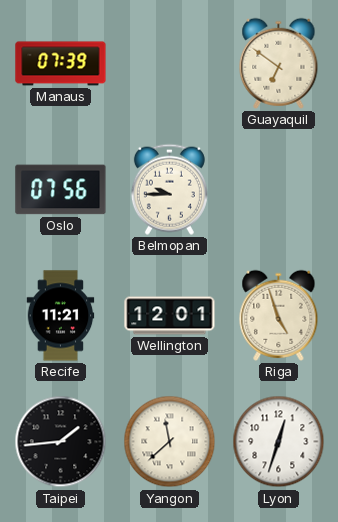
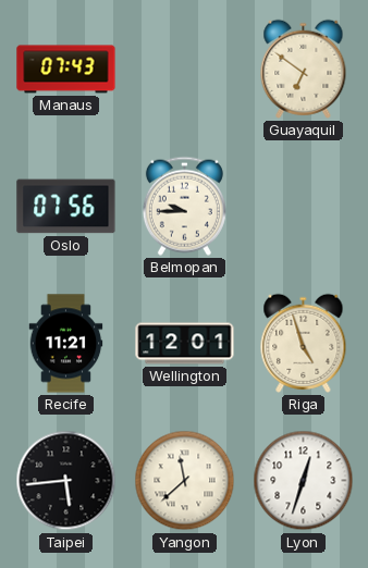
Manaus: 07:39 -> 07:43
Taipei: 1:44 -> 5:44
